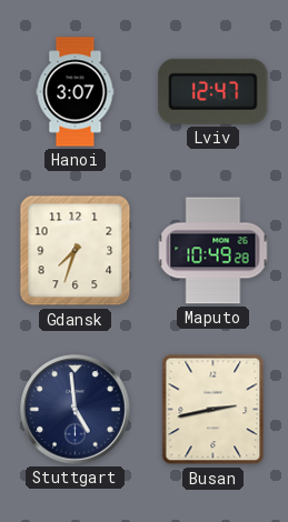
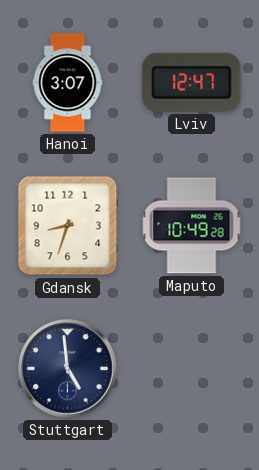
Gdansk: 7:33 -> 8:33
Busan: 2:43 -> none
